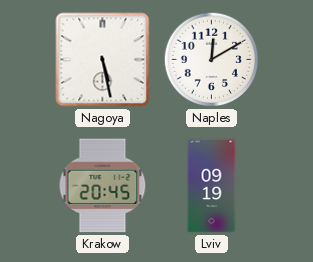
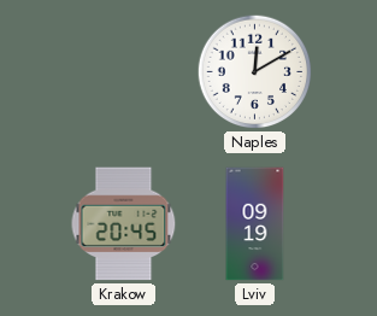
Nagoya: 5:28 -> none
